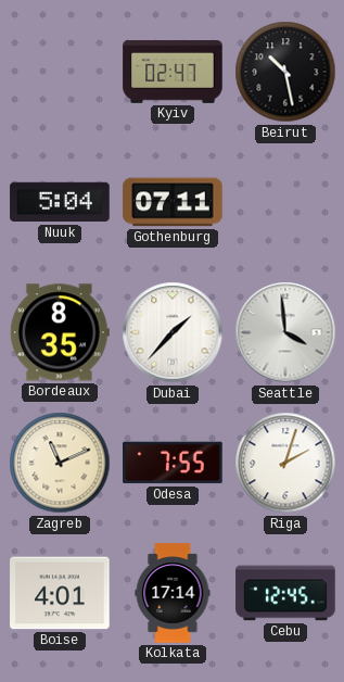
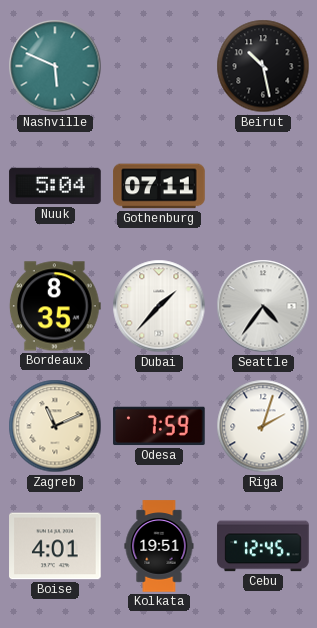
Nashville: none -> 5:49
Kyiv: 02:47 -> none
Seattle: 3:59 -> 4:36
Odesa: 7:55 -> 7:59
Kolkata: 17:14 -> 19:51
